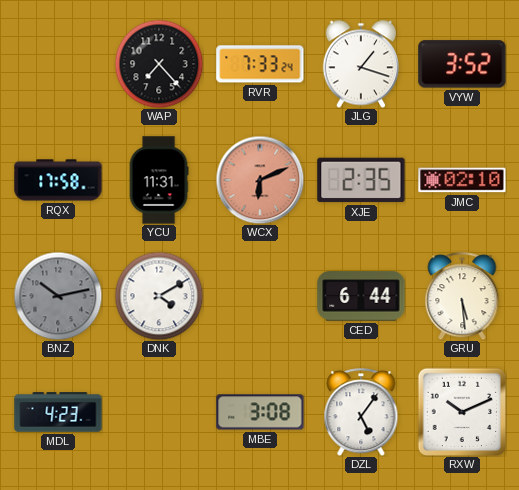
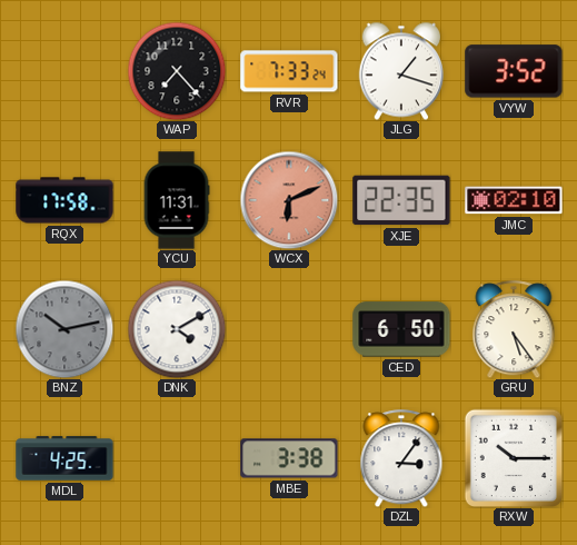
XJE: 2:35 -> 22:35
CED: 6:44 -> 6:50
GRU: 5:29 -> 5:24
MDL: 4:23 -> 4:25
MBE: 3:08 -> 3:38
DZL: 5:06 -> 3:06
RXW: 10:11 -> 10:15
